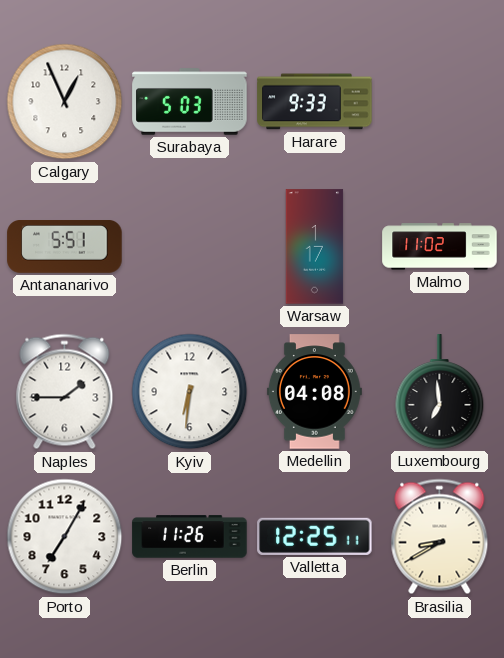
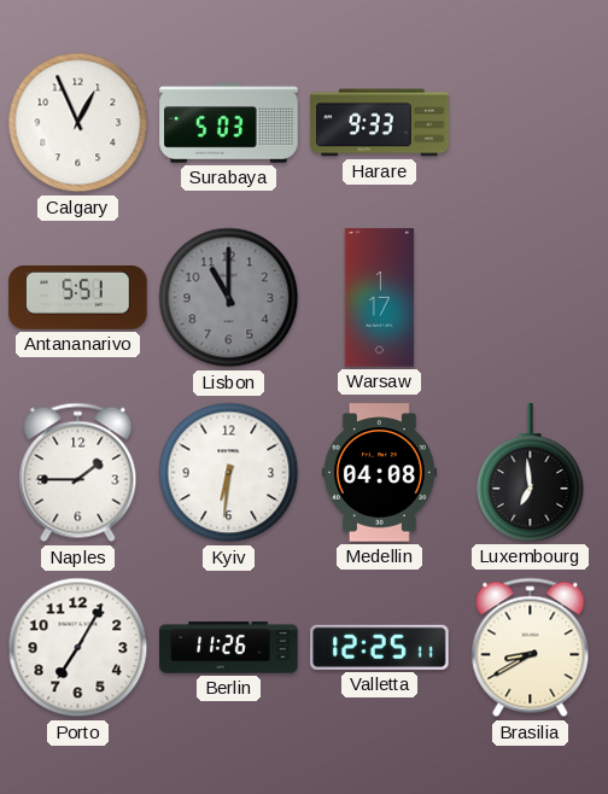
Lisbon: none -> 11:00
Malmo: 11:02 -> none
